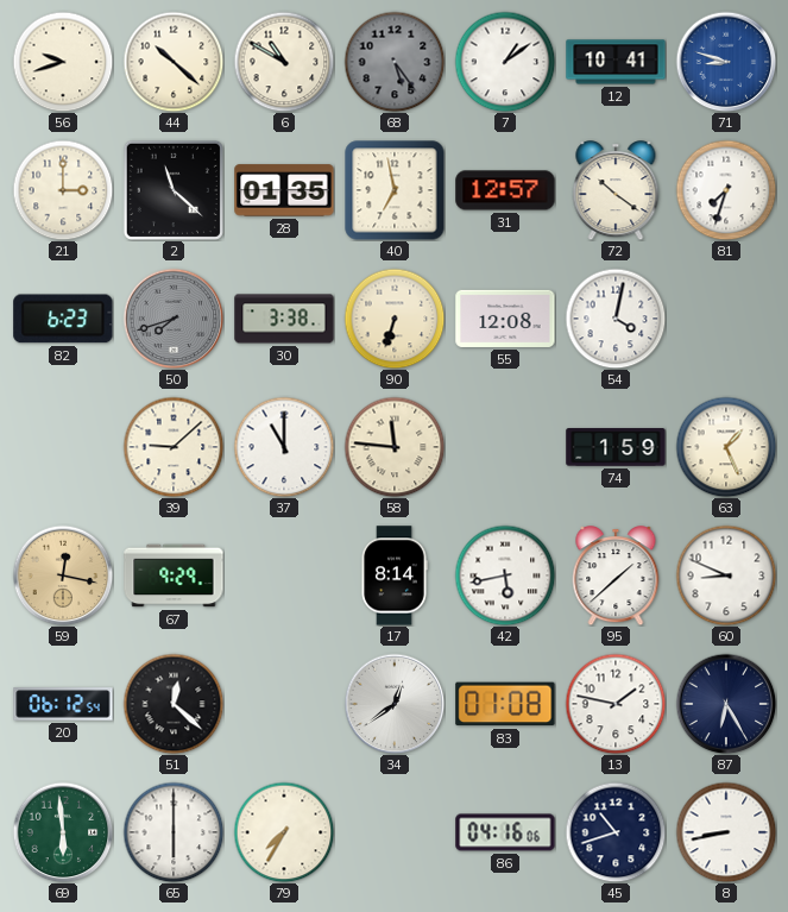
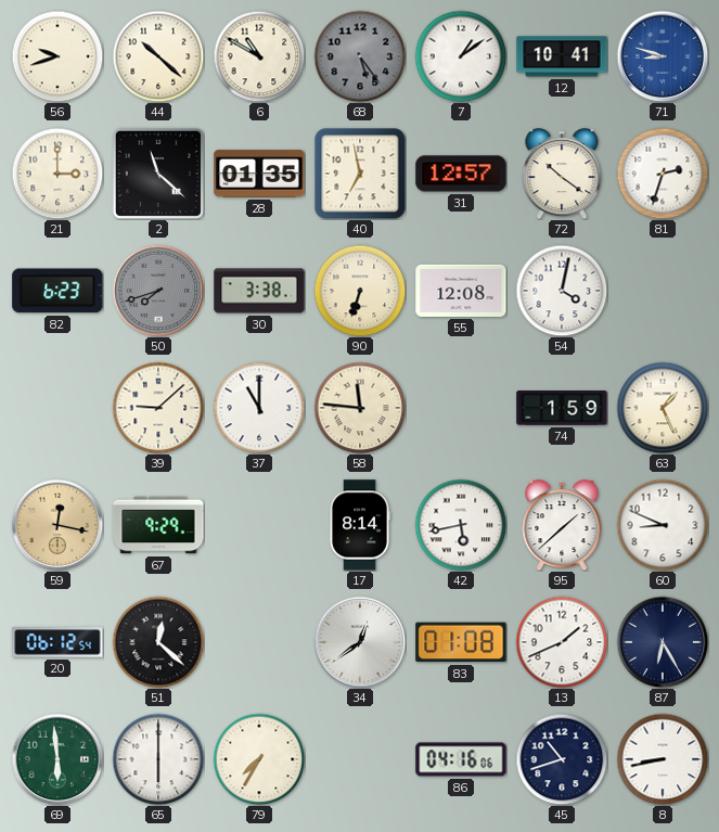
81: 7:33 -> 2:33
13: 1:47 -> 1:41
